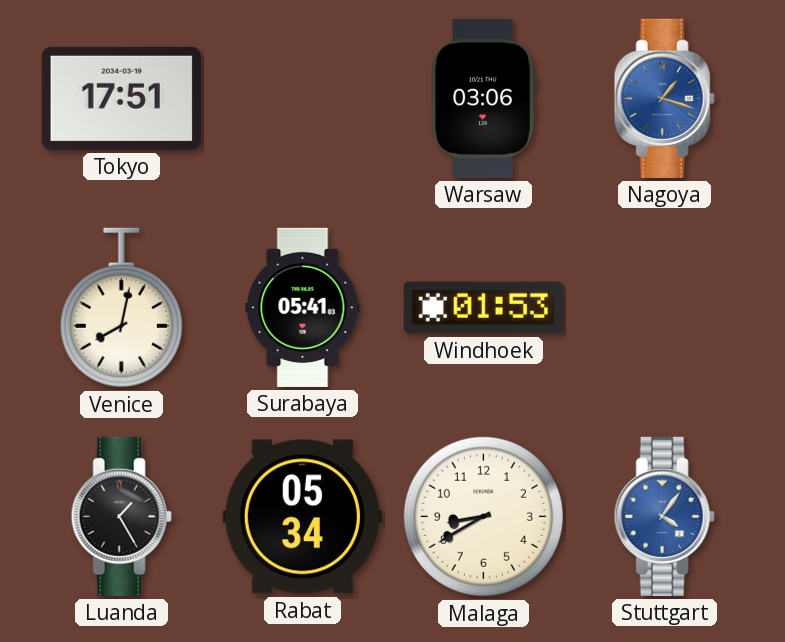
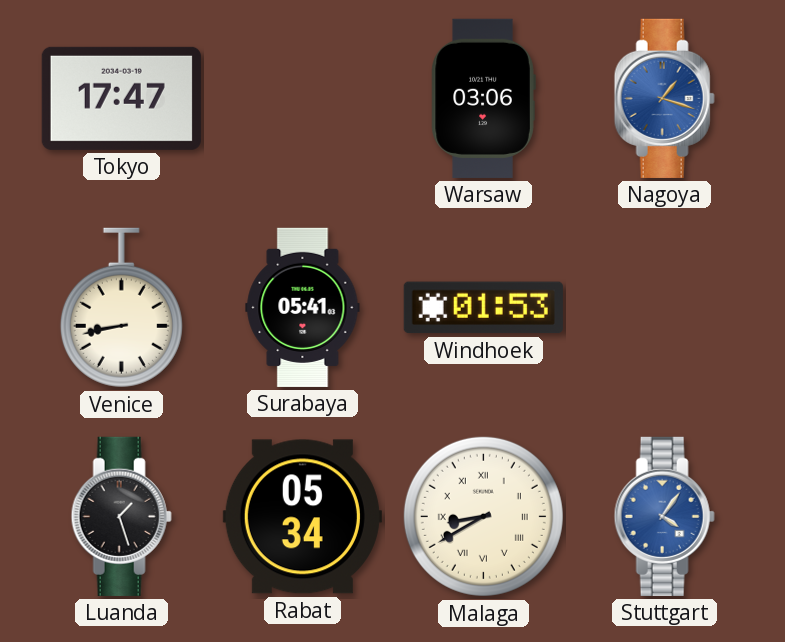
Tokyo: 17:51 -> 17:47
Venice: 8:02 -> 8:43
Luanda: 1:25 -> 1:27
Malaga numerals: Arabic -> Roman
